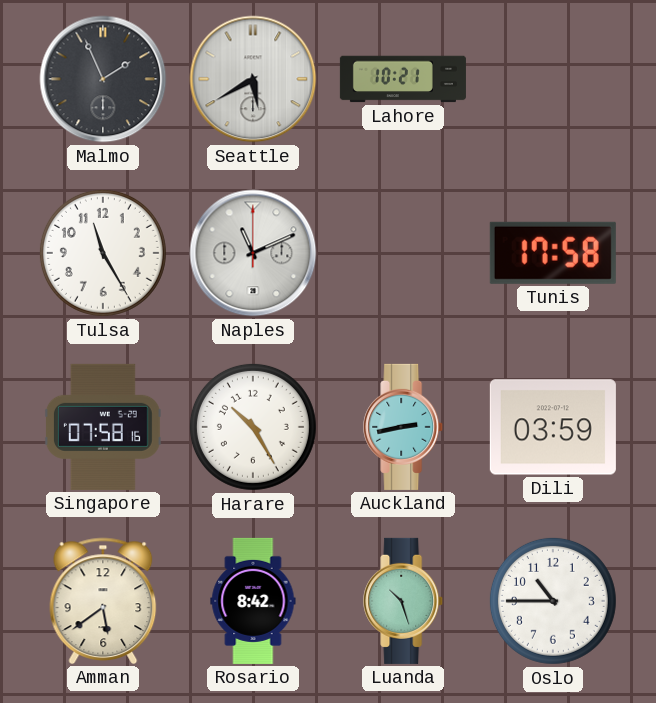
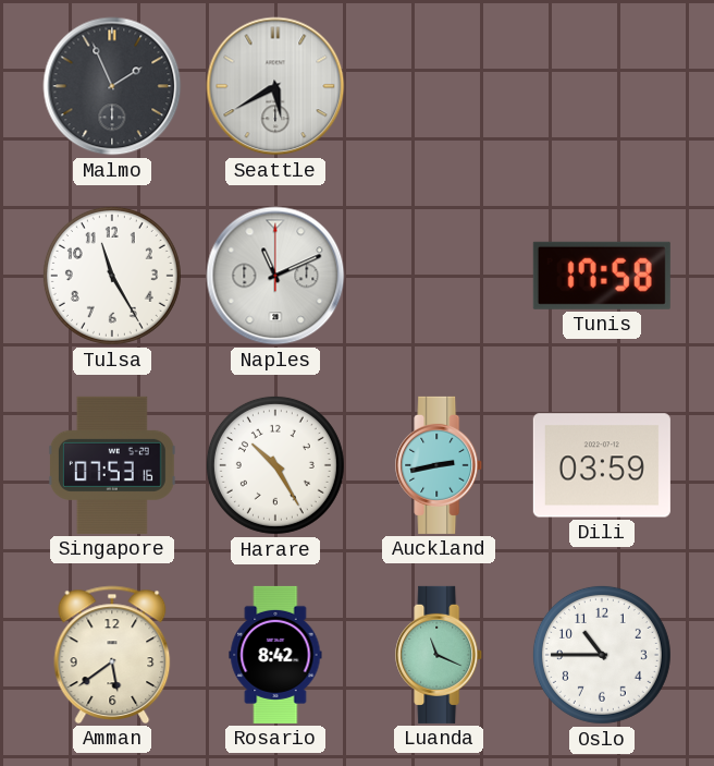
Lahore: 10:21 -> none
Singapore: 07:58 -> 07:53
Luanda: 10:27 -> 11:19
